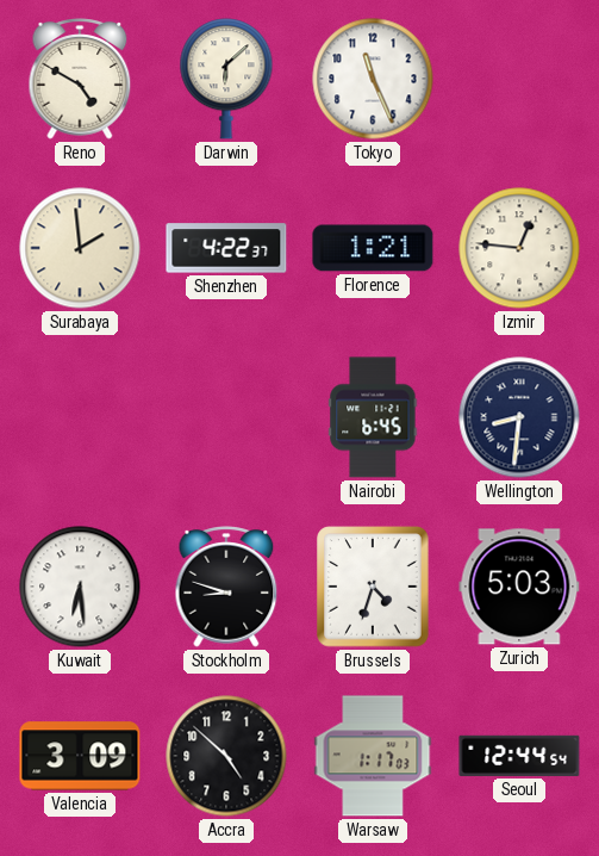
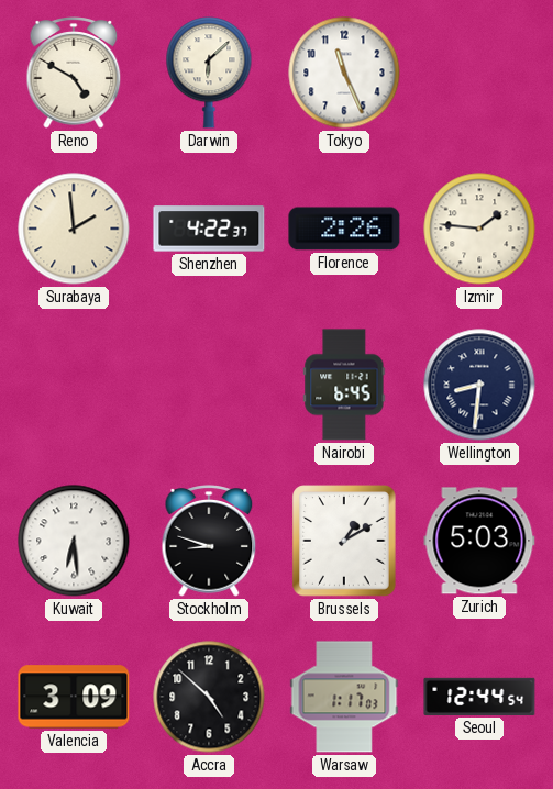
Florence: 1:21 -> 2:26
Izmir: 12:46 -> 1:46
Brussels: 4:33 -> 1:10
